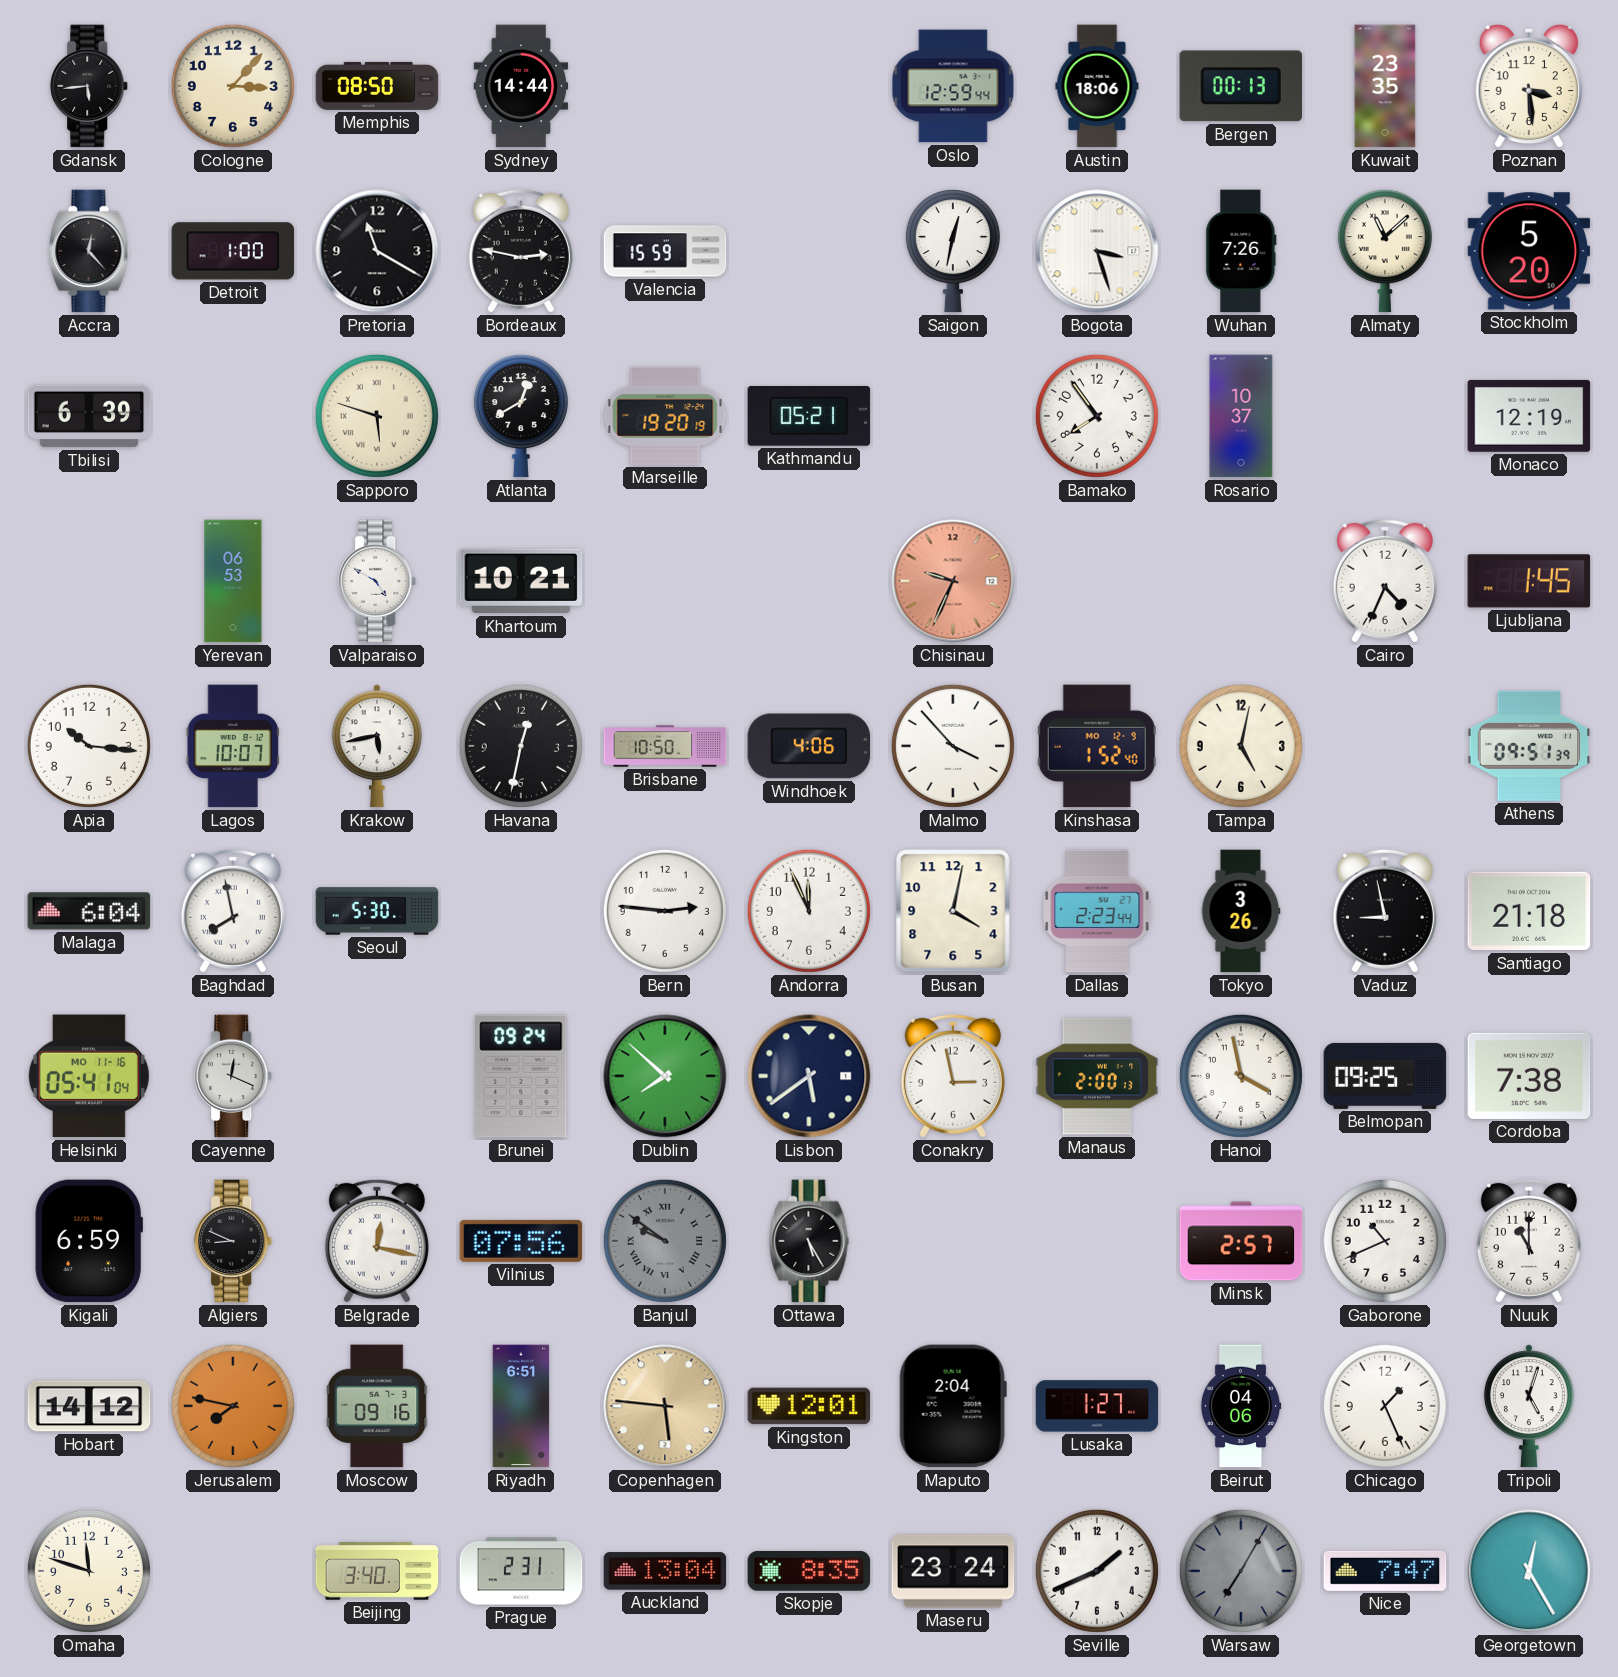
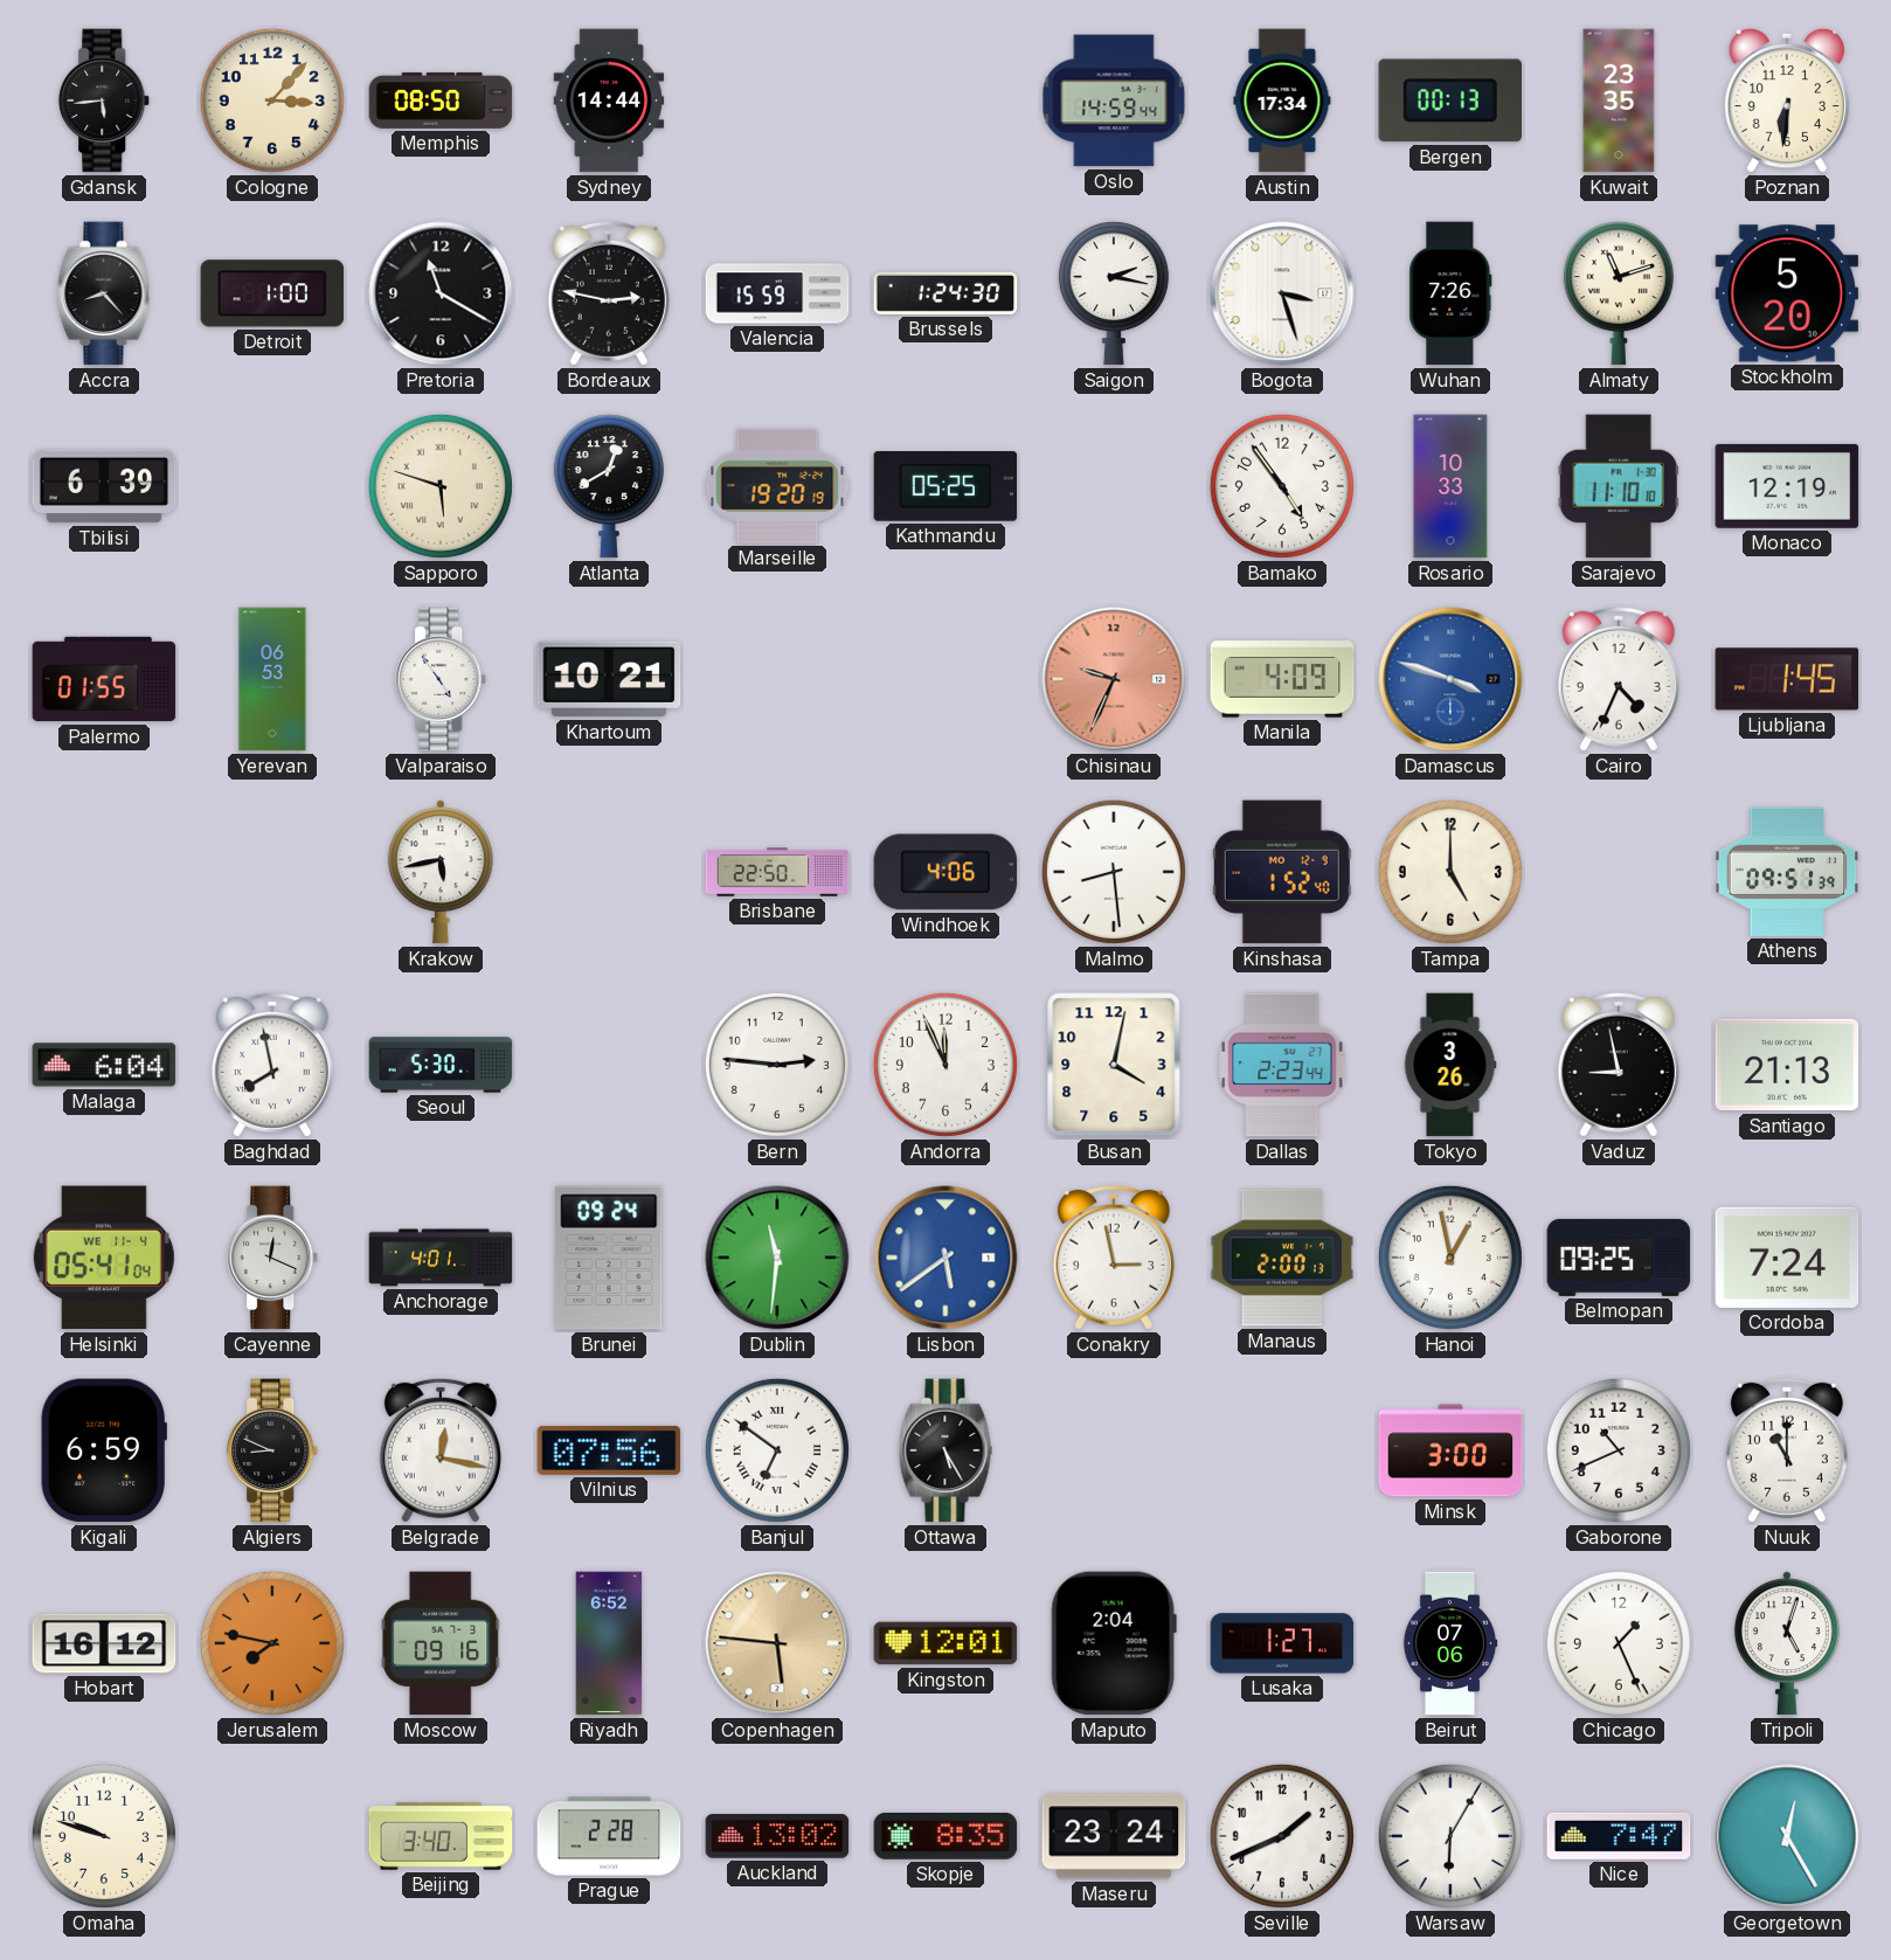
Oslo: 12:59 -> 14:59
Austin: 18:06 -> 17:34
Poznan: 3:29 -> 6:31
Accra: 12:23 -> 8:23
Brussels: none -> 1:24
Saigon: 12:32 -> 2:17
Almaty: 11:08 -> 11:12
Kathmandu: 05:21 -> 05:25
Bamako: 7:54 -> 4:54
Rosario: 10:37 -> 10:33
Sarajevo: none -> 11:10
Palermo: none -> 01:55
Valparaiso: 4:50 -> 4:54
Manila: none -> 4:09
Damascus: none -> 3:48
Apia: 10:16 -> none
Lagos: 10:07 -> none
Havana: 12:32 -> none
Brisbane: 10:50 -> 22:50
Malmo: 3:53 -> 8:29
Tampa: 5:02 -> 5:00
Santiago: 21:18 -> 21:13
Helsinki date: MO 11-16 -> WE 11-4
Anchorage: none -> 4:01
Dublin: 7:52 -> 11:31
Lisbon dial: navy -> blue
Hanoi: 3:58 -> 12:58
Cordoba: 7:38 -> 7:24
Banjul: 9:51 -> 6:51
Banjul dial: grey -> white
Minsk: 2:57 -> 3:00
Hobart: 14:12 -> 16:12
Riyadh: 6:51 -> 6:52
Beirut: 04:06 -> 07:06
Omaha: 11:48 -> 9:48
Prague: 2:31 -> 2:28
Auckland: 13:04 -> 13:02
Warsaw: 7:05 -> 6:05
Warsaw dial: grey -> white
